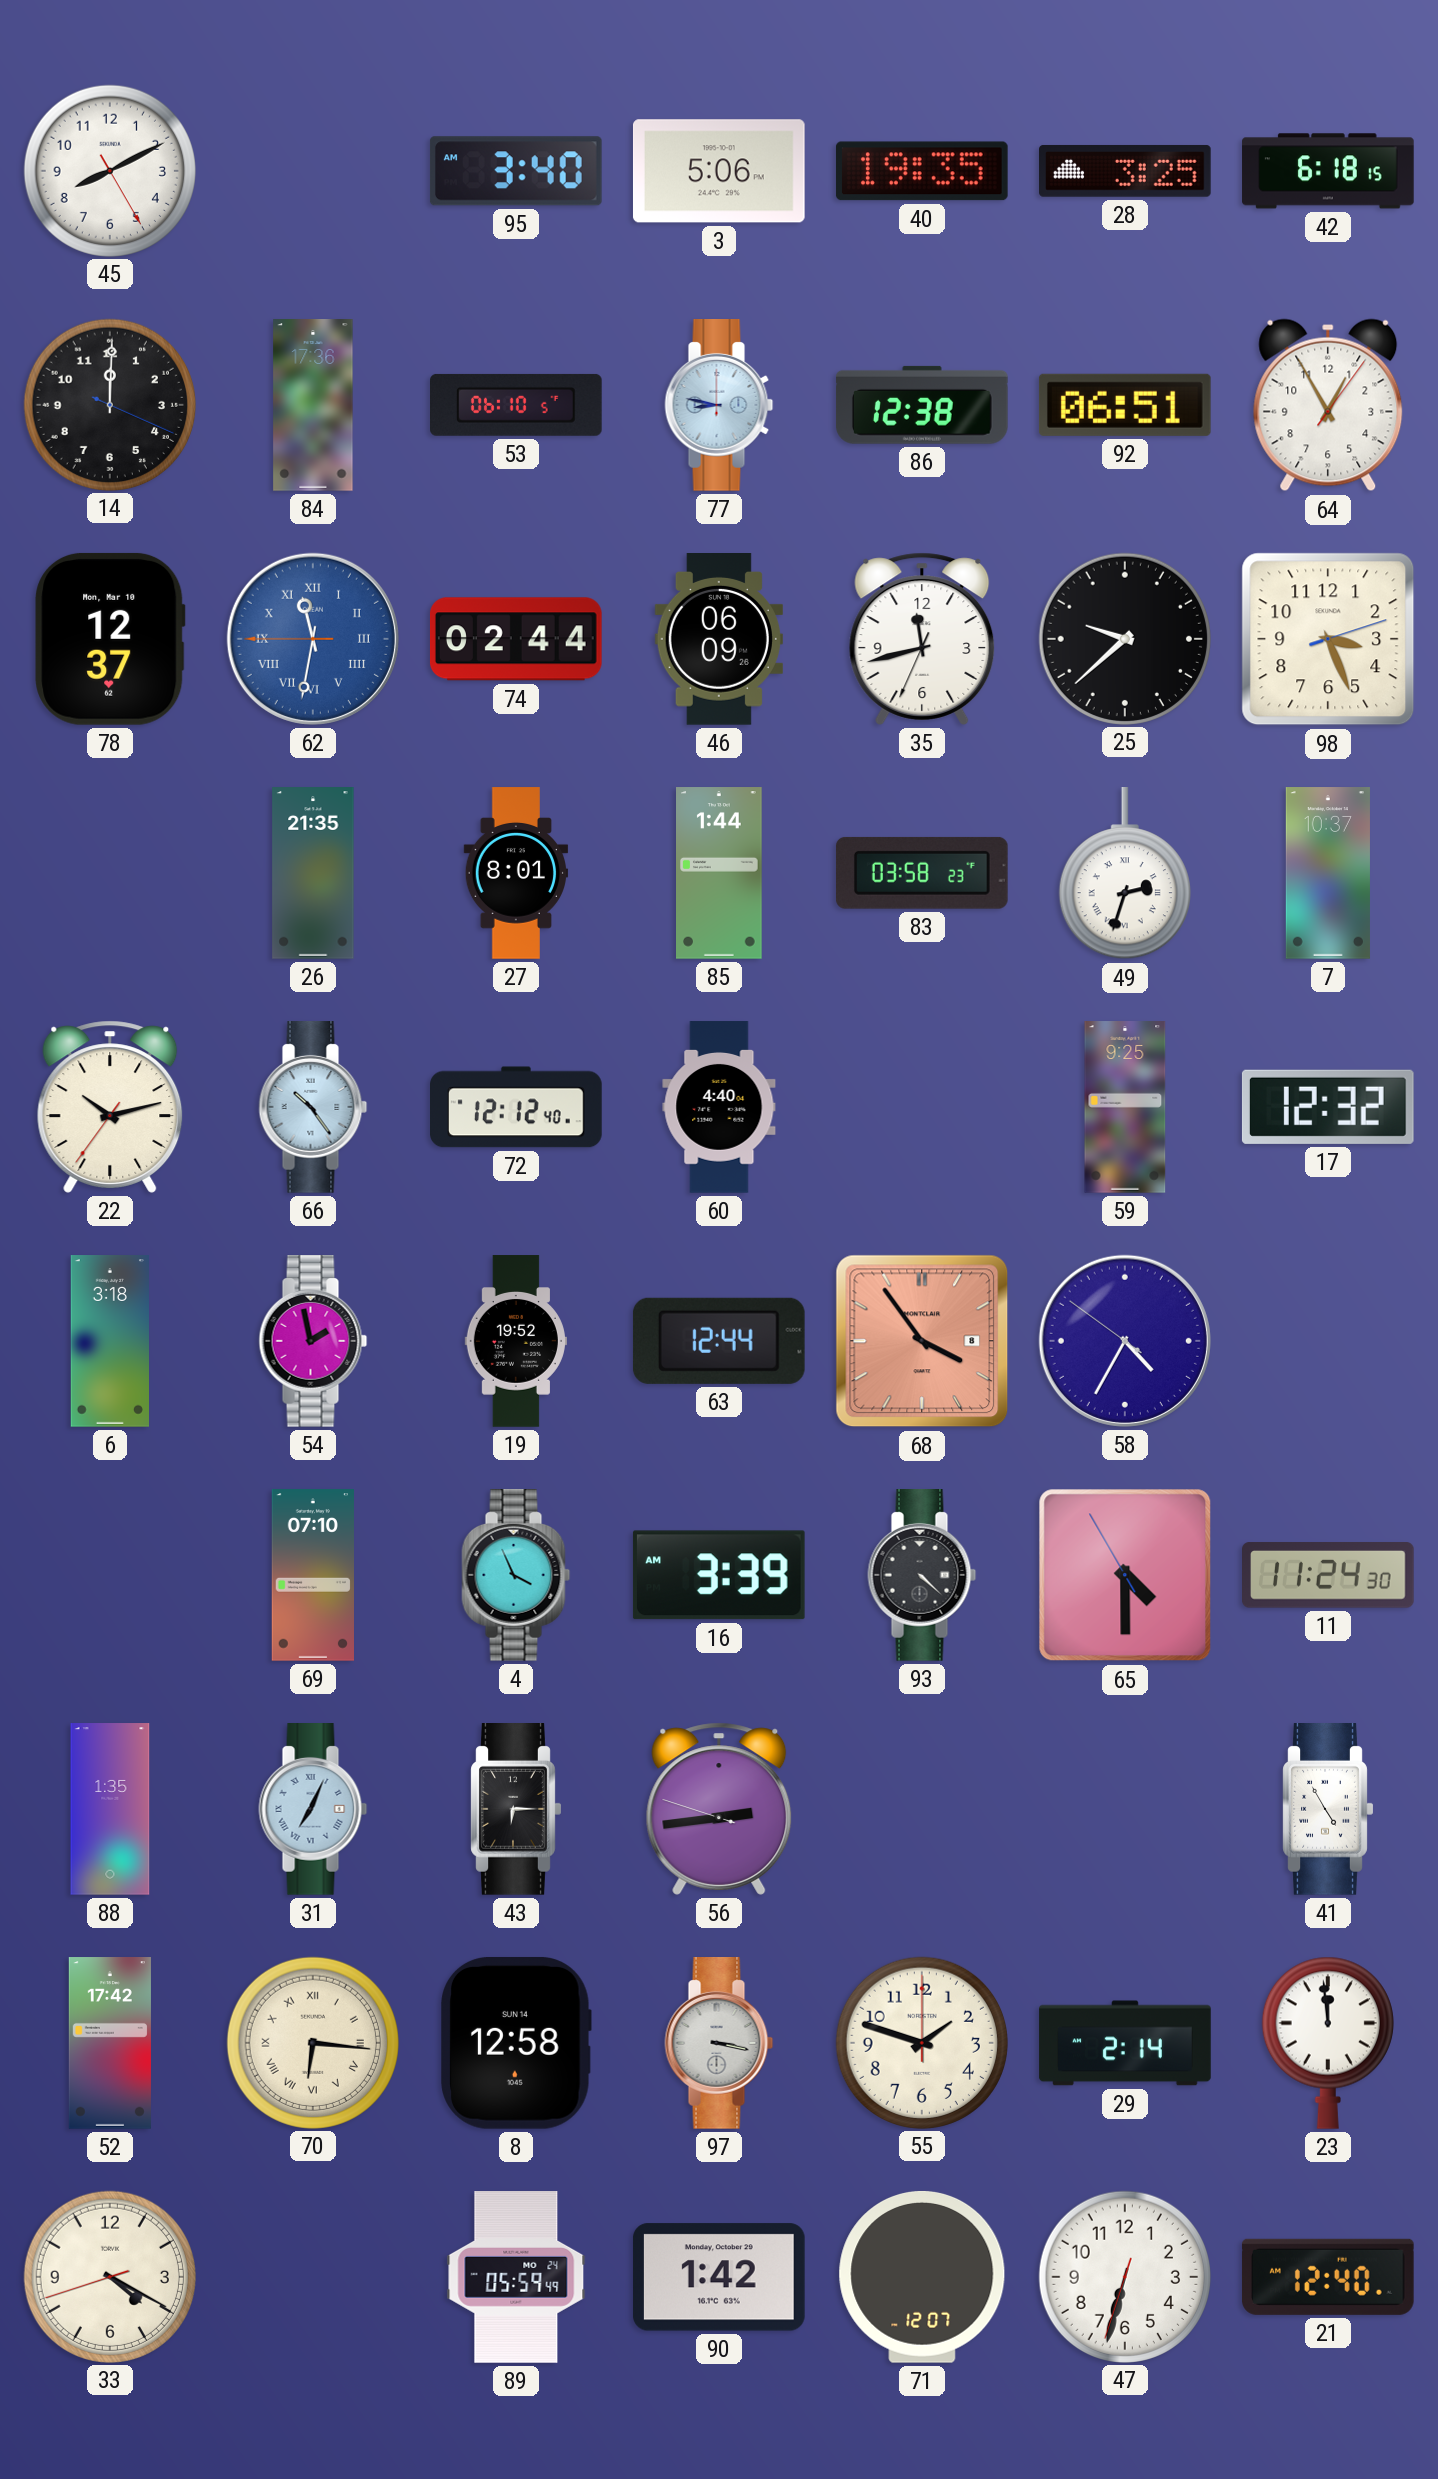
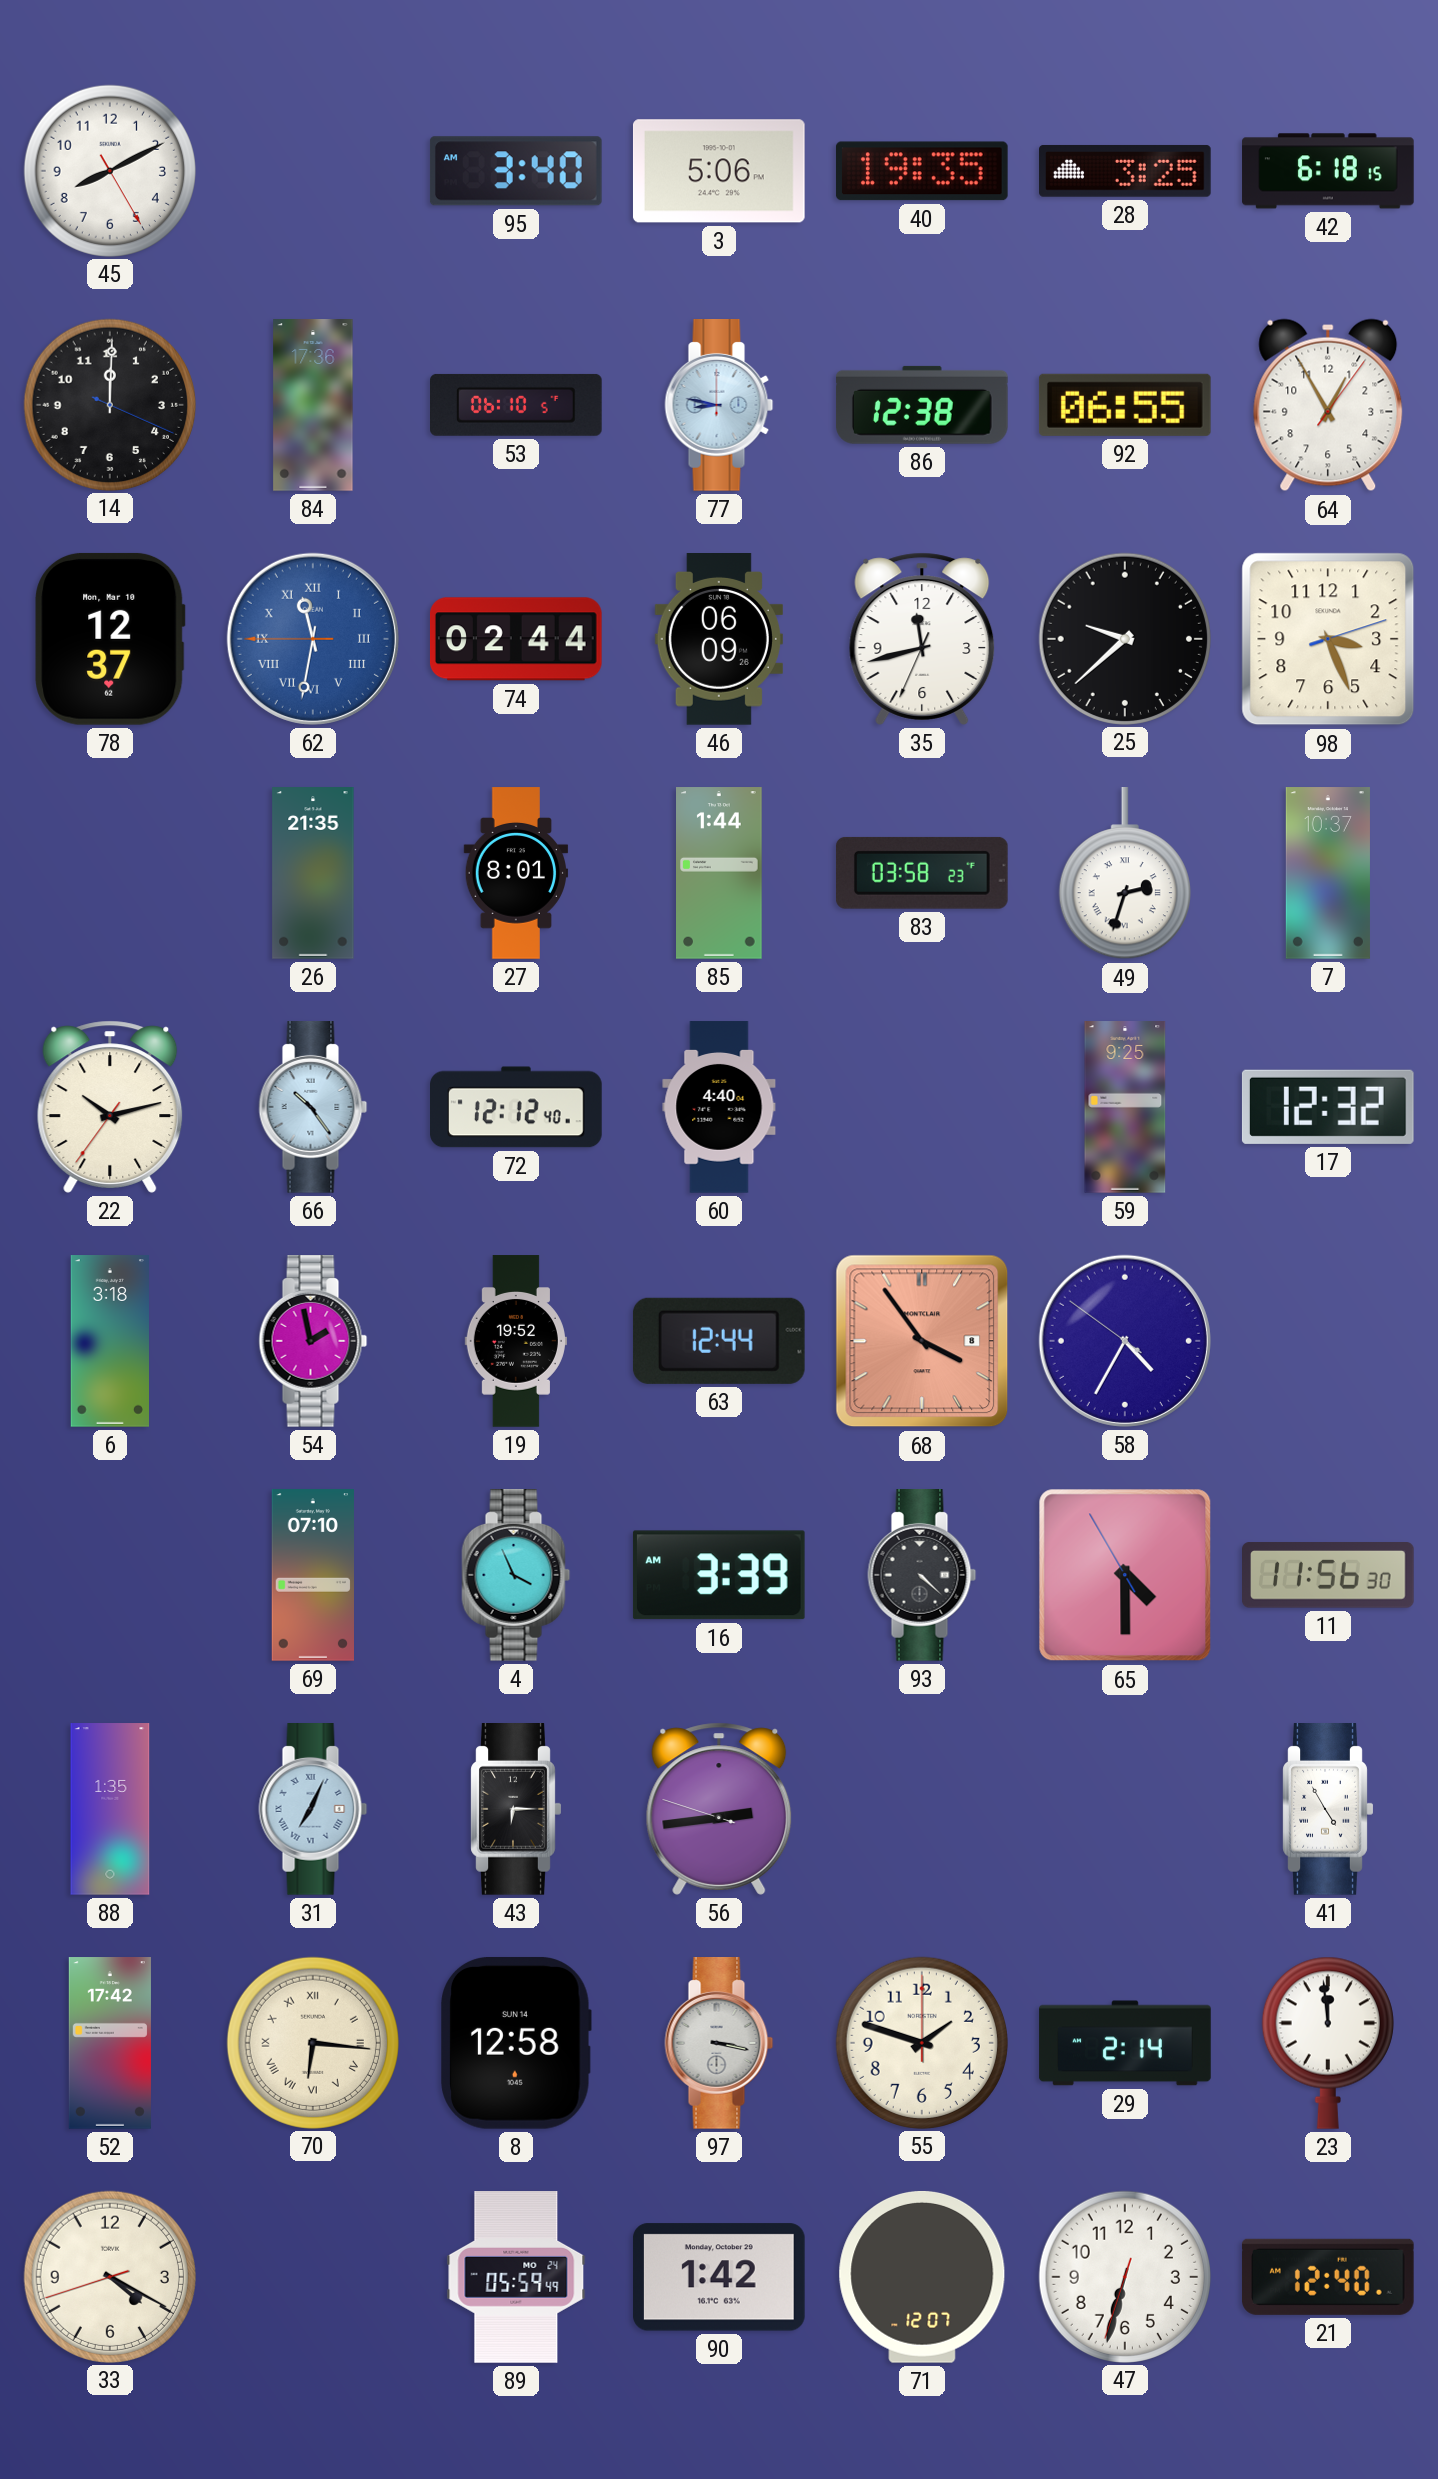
92: 06:51 -> 06:55
11: 11:24 -> 11:56
